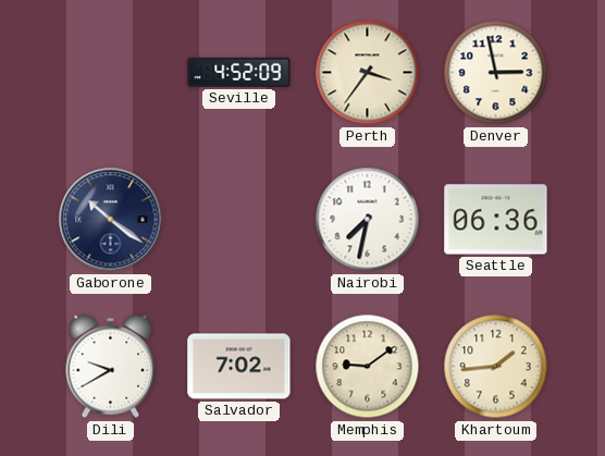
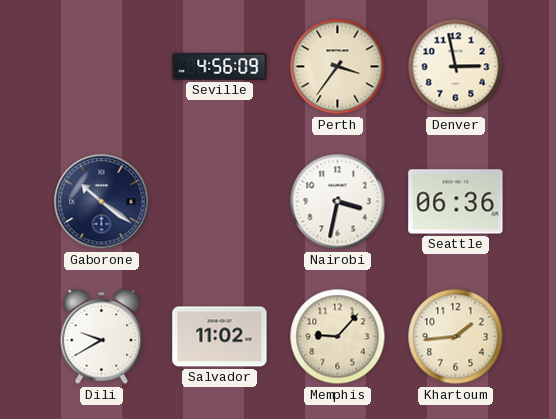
Seville: 4:52 -> 4:56
Nairobi: 7:32 -> 3:32
Salvador: 7:02 -> 11:02
Memphis: 9:09 -> 9:07
